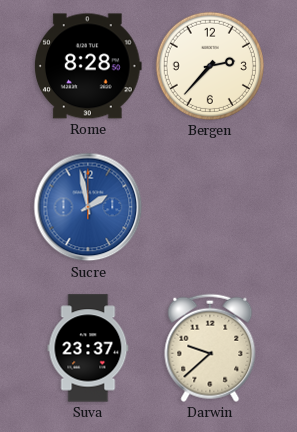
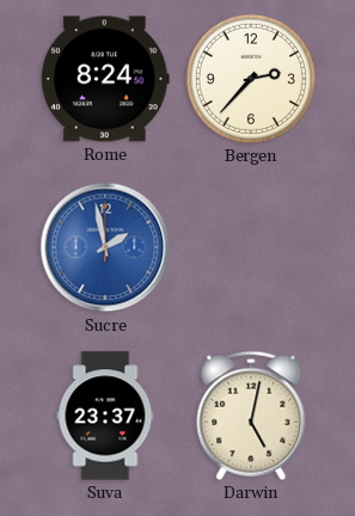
Rome: 8:28 -> 8:24
Darwin: 9:38 -> 5:02
